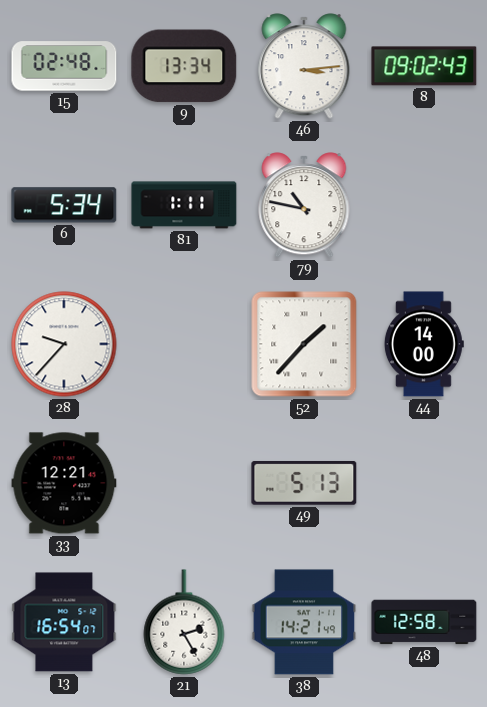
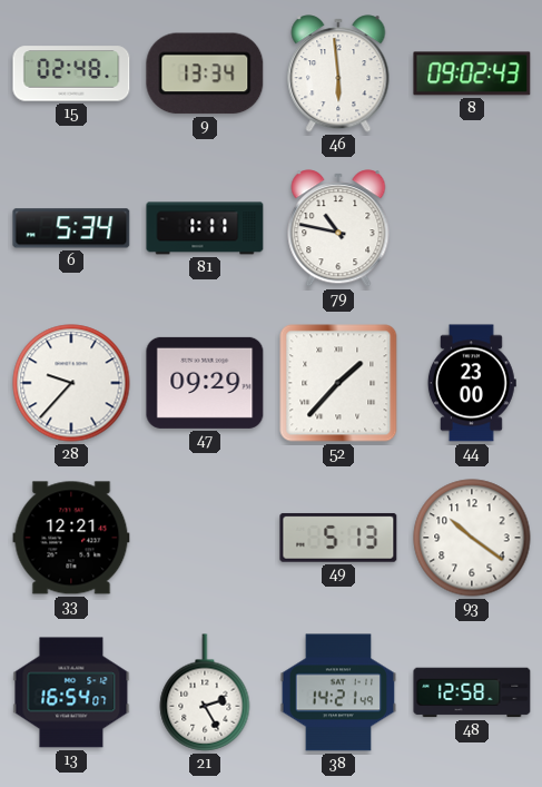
46: 3:14 -> 5:59
47: none -> 09:29
44: 14:00 -> 23:00
93: none -> 10:21
